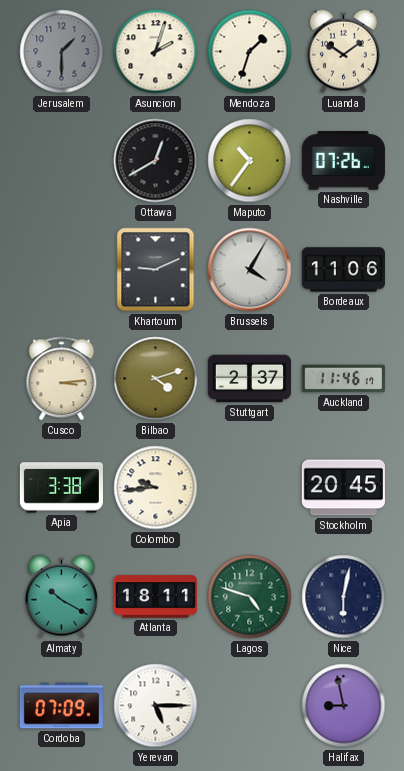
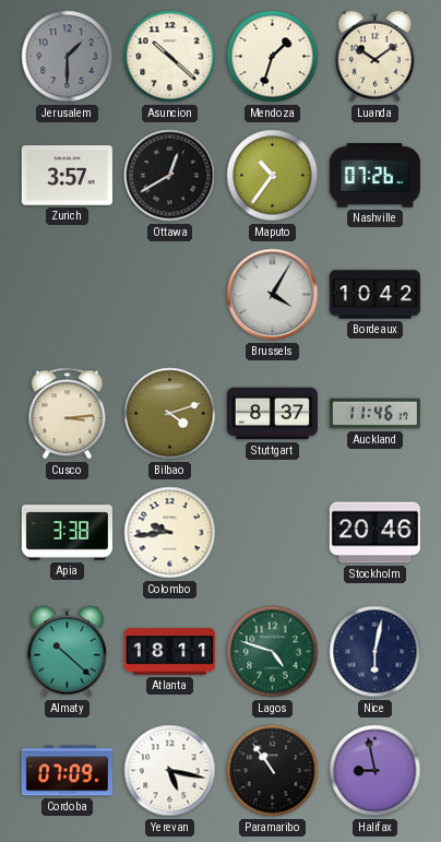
Asuncion: 2:03 -> 10:22
Zurich: none -> 3:57
Khartoum: 9:11 -> none
Bordeaux: 11:06 -> 10:42
Stuttgart: 2:37 -> 8:37
Stockholm: 20:45 -> 20:46
Almaty: 10:20 -> 10:22
Yerevan: 5:15 -> 5:17
Paramaribo: none -> 10:54
